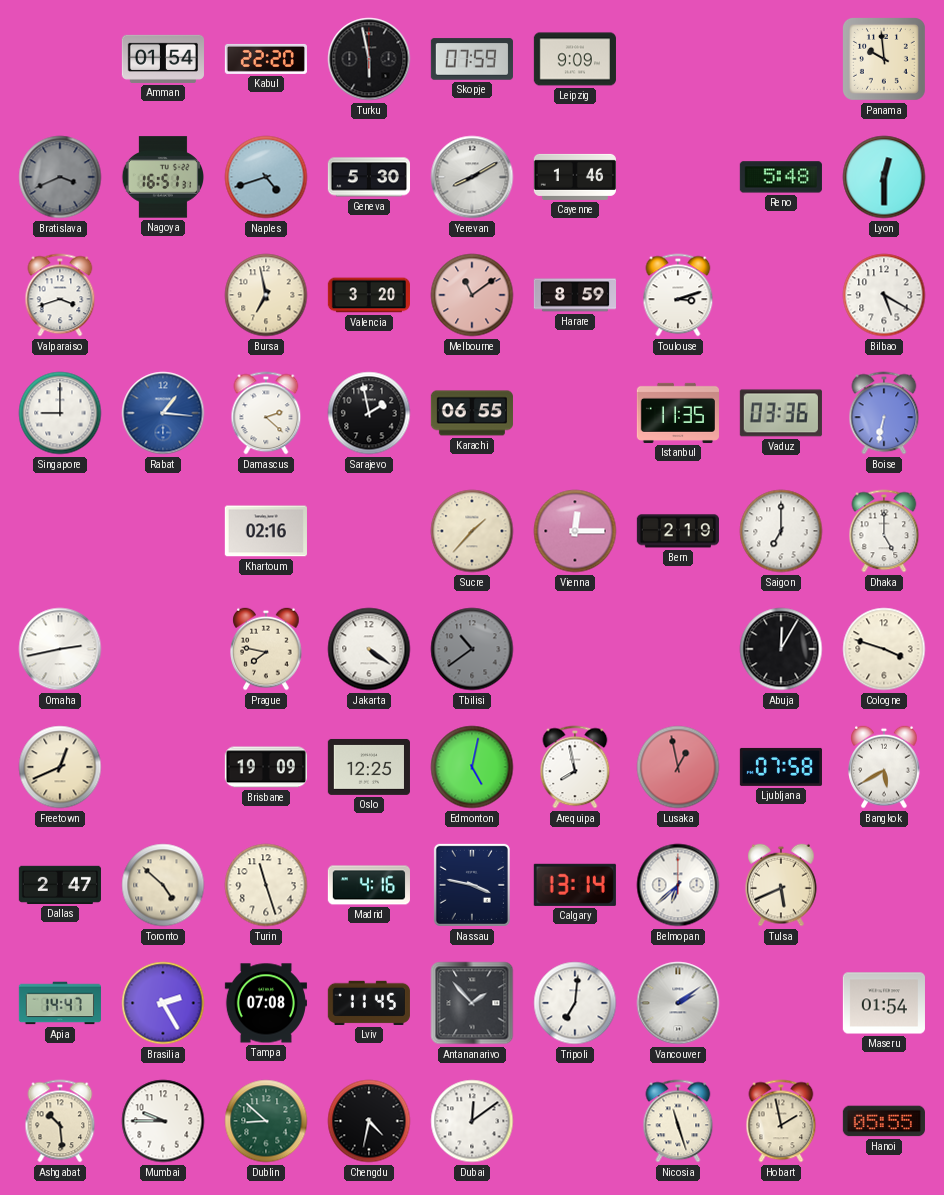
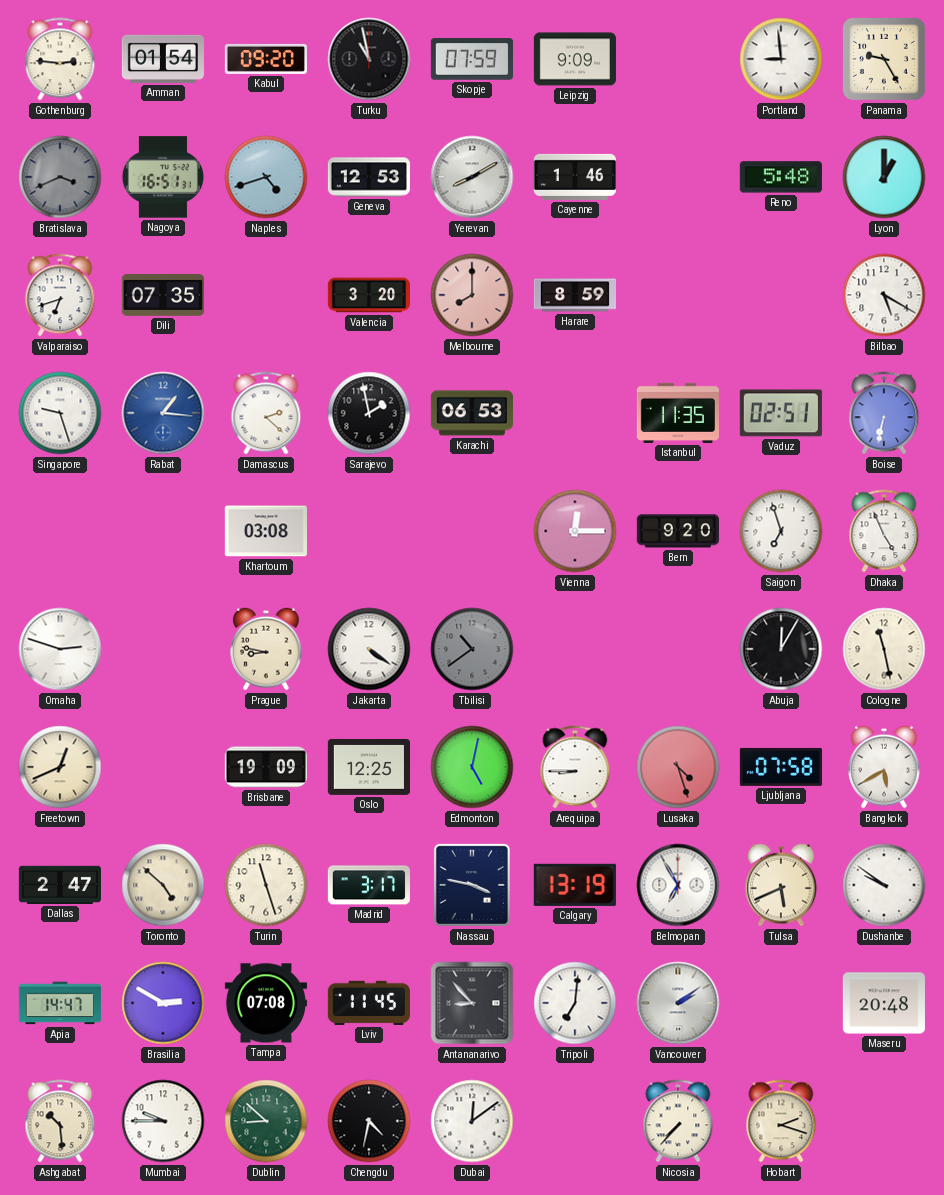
Gothenburg: none -> 2:46
Kabul: 22:20 -> 09:20
Turku: 5:58 -> 10:58
Portland: none -> 8:59
Panama: 9:59 -> 9:25
Geneva: 5:30 -> 12:53
Lyon: 12:30 -> 1:00
Valparaiso: 3:42 -> 6:42
Dili: none -> 07:35
Bursa: 6:58 -> none
Melbourne: 11:09 -> 8:00
Toulouse: 3:12 -> none
Singapore: 9:00 -> 9:27
Karachi: 06:55 -> 06:53
Vaduz: 03:36 -> 02:51
Khartoum: 02:16 -> 03:08
Sucre: 1:37 -> none
Bern: 2:19 -> 9:20
Saigon: 7:00 -> 6:57
Dhaka: 5:00 -> 4:56
Omaha: 2:43 -> 2:48
Prague: 7:47 -> 8:47
Cologne: 3:48 -> 11:28
Arequipa: 7:58 -> 8:45
Lusaka: 12:58 -> 4:27
Madrid: 4:16 -> 3:17
Calgary: 13:14 -> 13:19
Belmopan: 6:38 -> 6:55
Dushanbe: none -> 9:51
Brasilia: 2:25 -> 2:50
Antananarivo: 1:53 -> 8:53
Maseru: 01:54 -> 20:48
Nicosia: 11:27 -> 7:37
Hobart: 1:58 -> 2:18
Hanoi: 05:55 -> none
